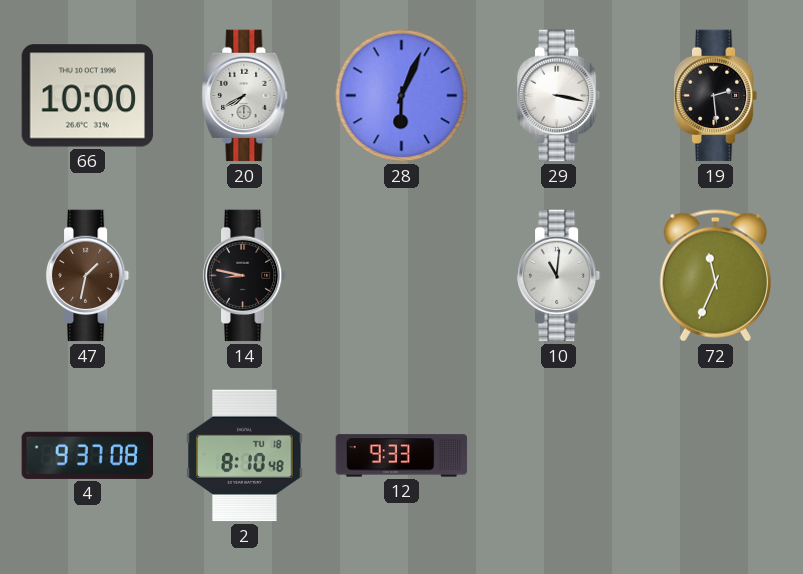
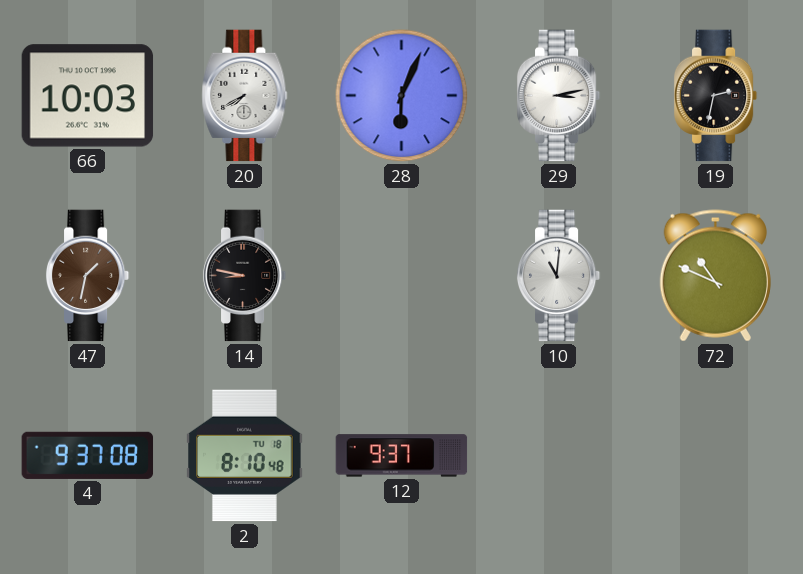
66: 10:00 -> 10:03
29: 3:17 -> 3:13
19: 2:29 -> 2:32
72: 11:34 -> 10:49
12: 9:33 -> 9:37
